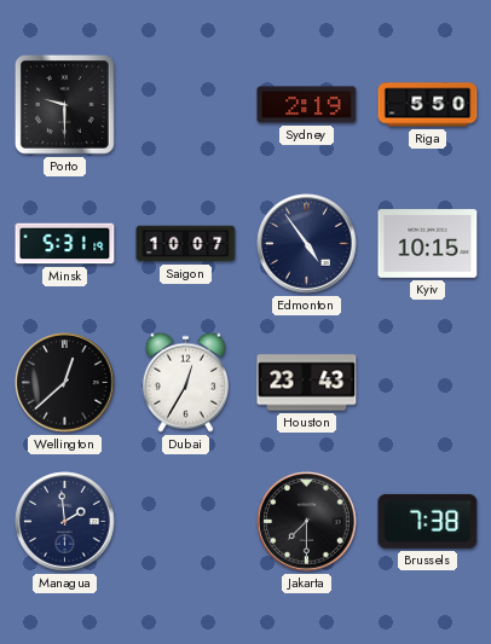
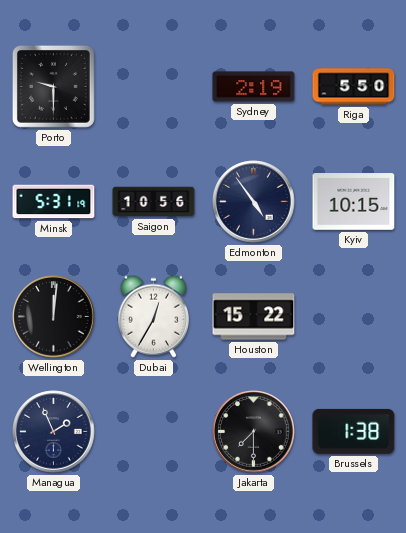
Saigon: 10:07 -> 10:56
Wellington: 12:38 -> 12:01
Houston: 23:43 -> 15:22
Managua: 1:59 -> 1:56
Brussels: 7:38 -> 1:38
